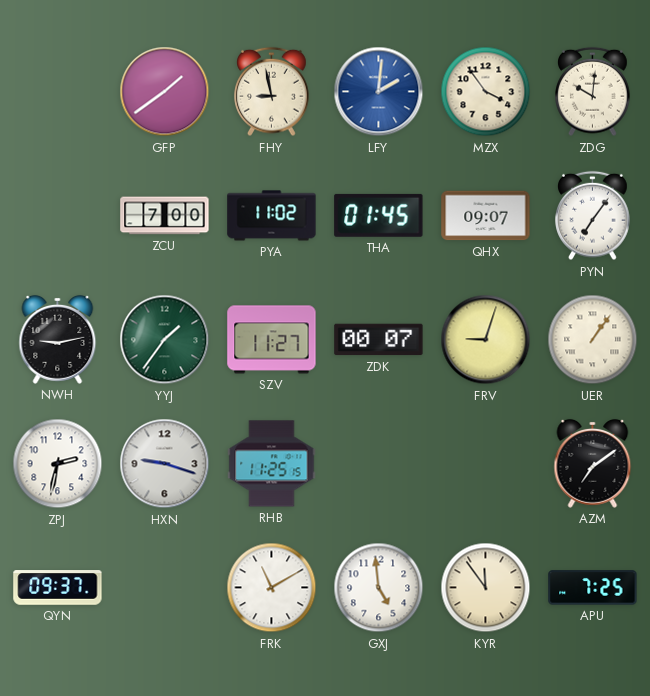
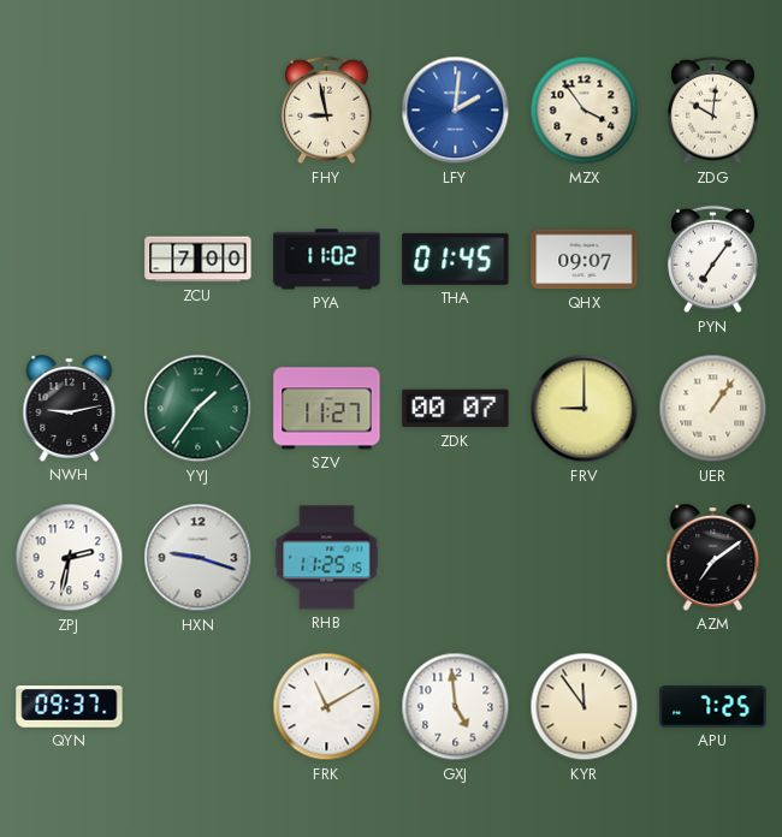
GFP: 1:39 -> none
FRV: 9:03 -> 9:00
